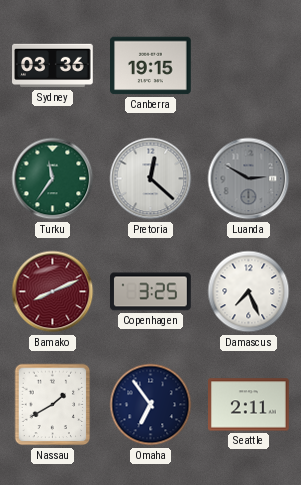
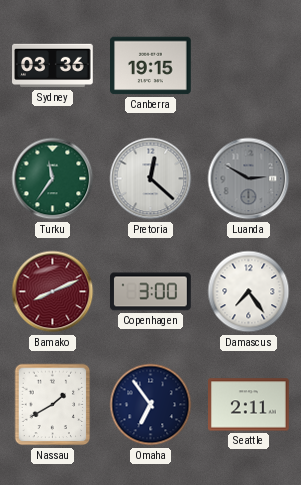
Copenhagen: 3:25 -> 3:00
Damascus: 7:26 -> 7:24
